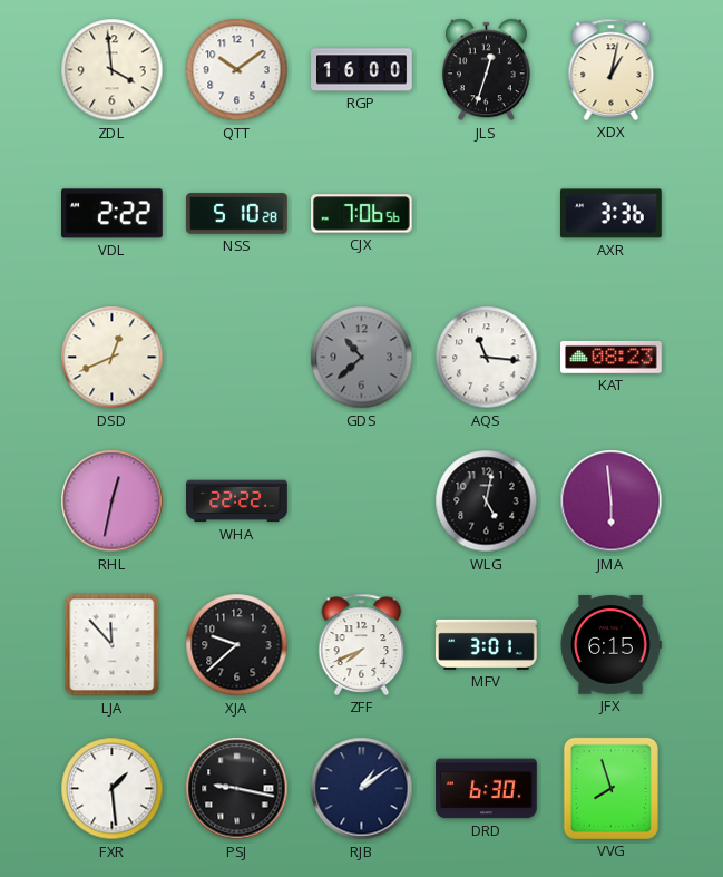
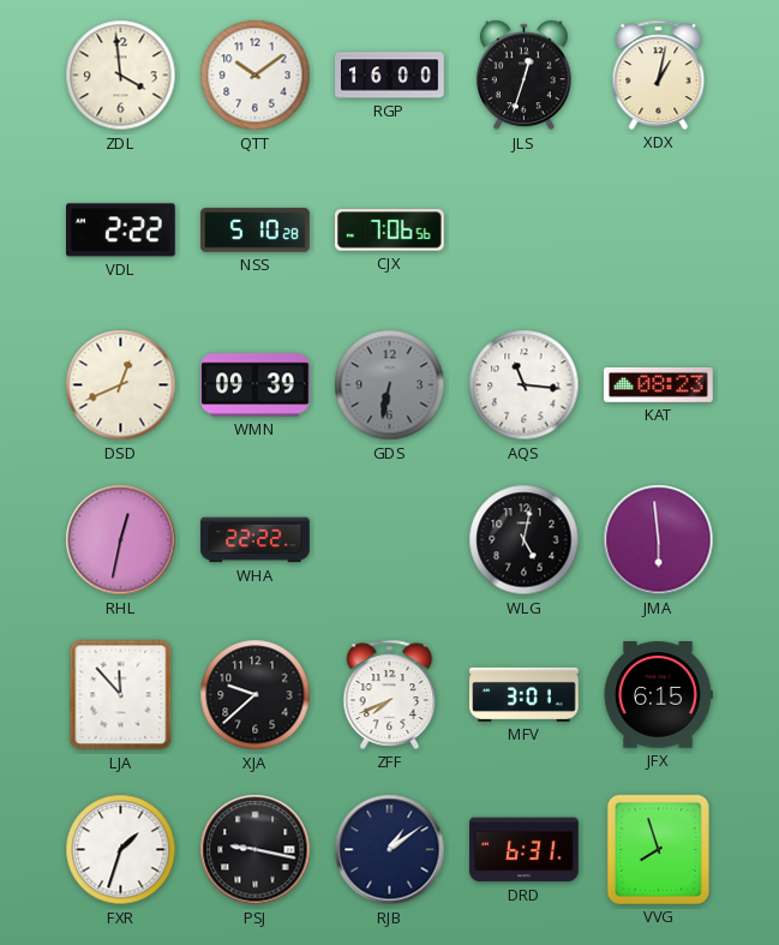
AXR: 3:36 -> none
WMN: none -> 09:39
GDS: 10:38 -> 6:32
FXR: 1:29 -> 1:33
DRD: 6:30 -> 6:31
